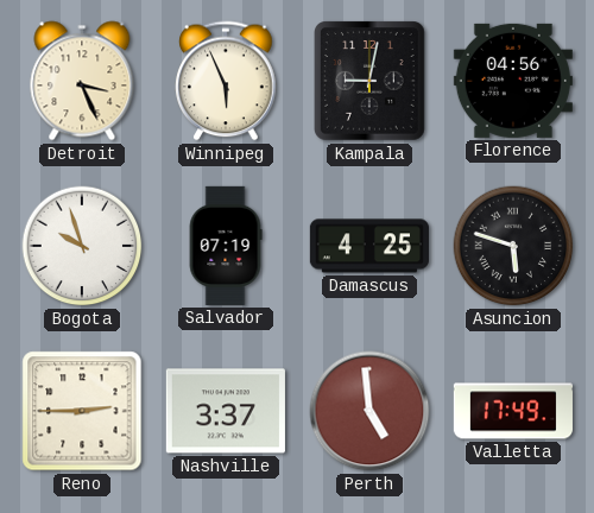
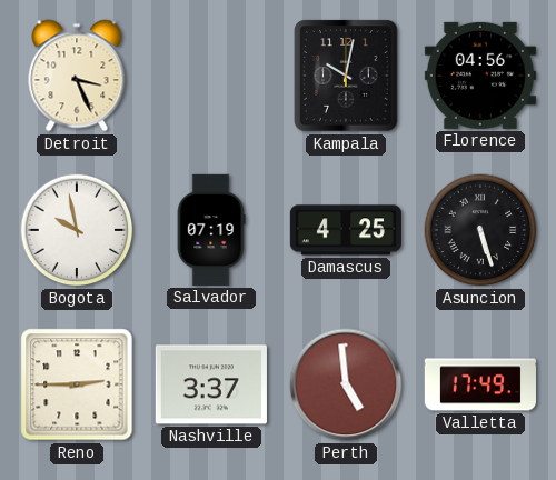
Winnipeg: 5:56 -> none
Kampala: 9:02 -> 10:02
Bogota: 9:57 -> 9:58
Asuncion: 5:48 -> 5:27
